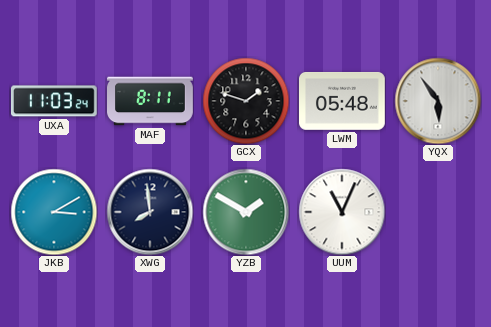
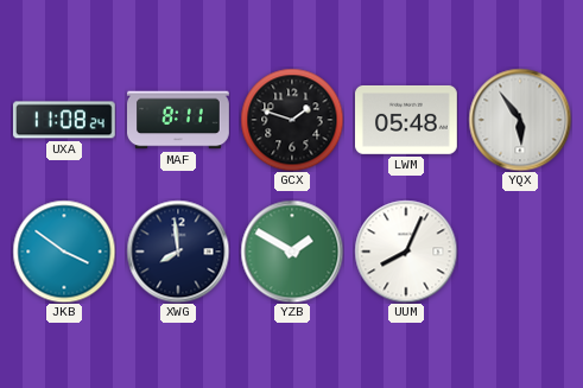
UXA: 11:03 -> 11:08
JKB: 3:10 -> 3:51
UUM: 11:04 -> 8:04
